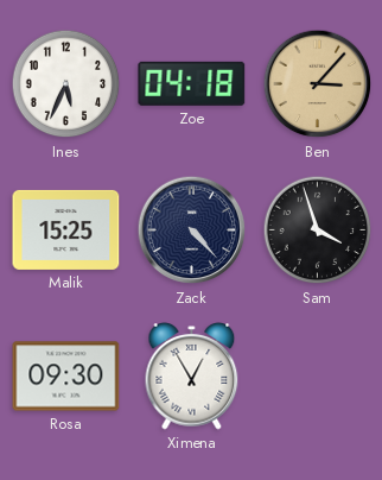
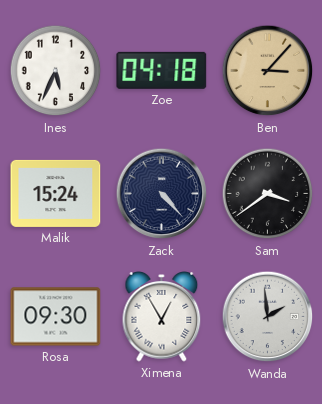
Malik: 15:25 -> 15:24
Sam: 3:57 -> 3:39
Wanda: none -> 1:59
